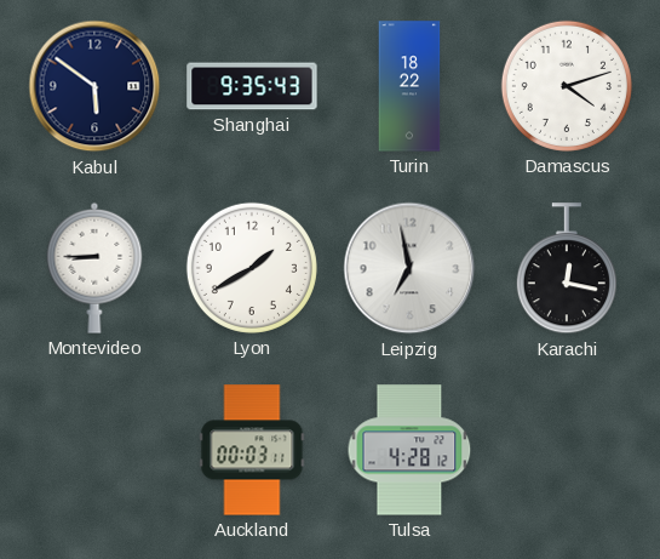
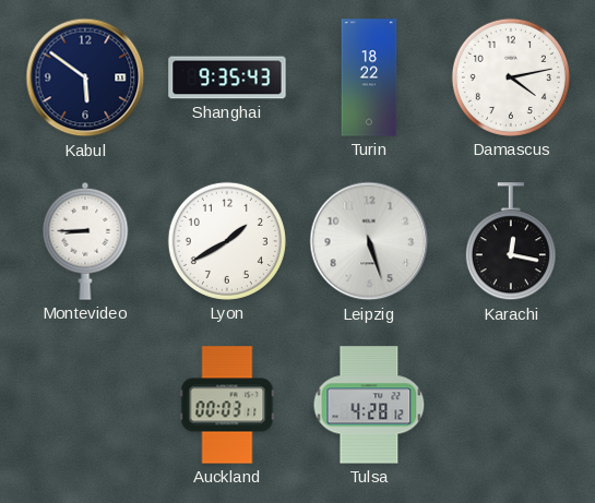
Damascus: 4:12 -> 4:13
Leipzig: 6:58 -> 5:27
